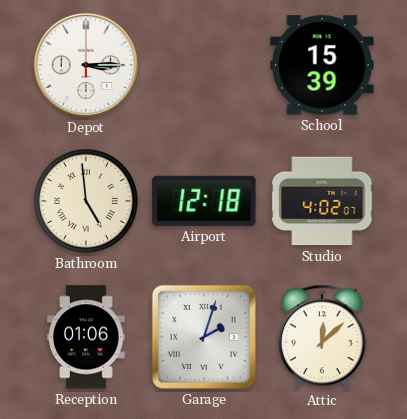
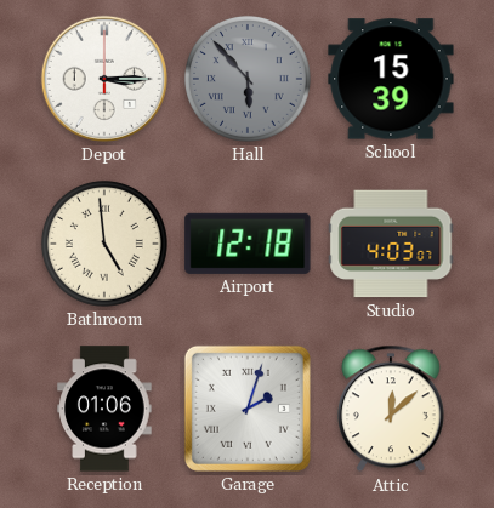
Hall: none -> 5:53
Studio: 4:02 -> 4:03
